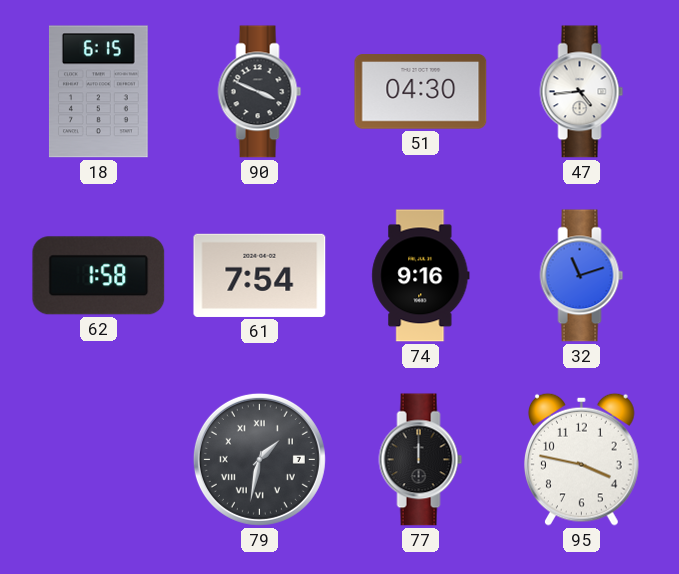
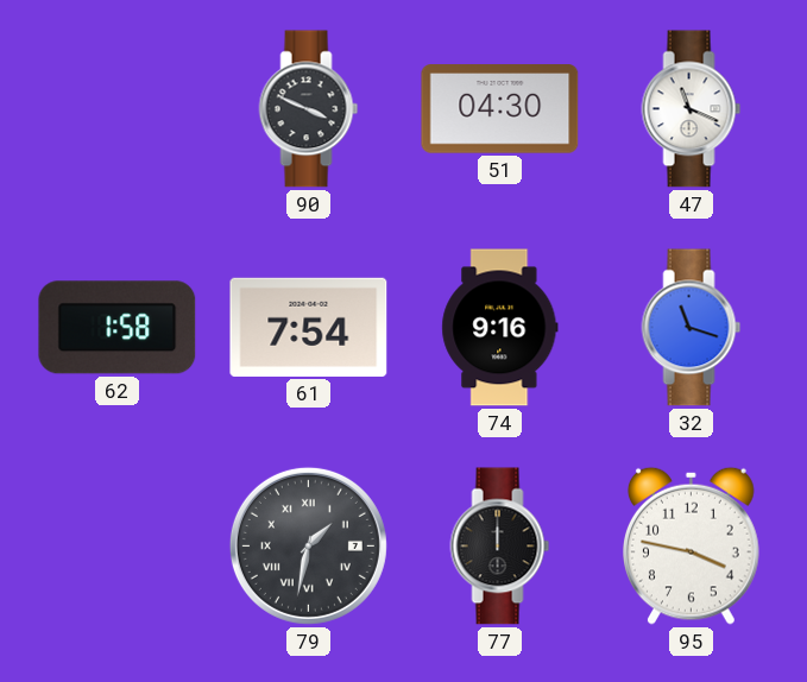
18: 6:15 -> none
47: 4:44 -> 11:19
32: 11:12 -> 11:18
